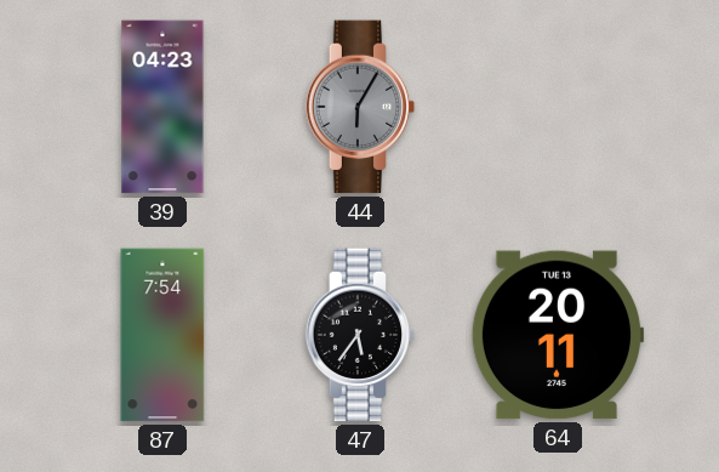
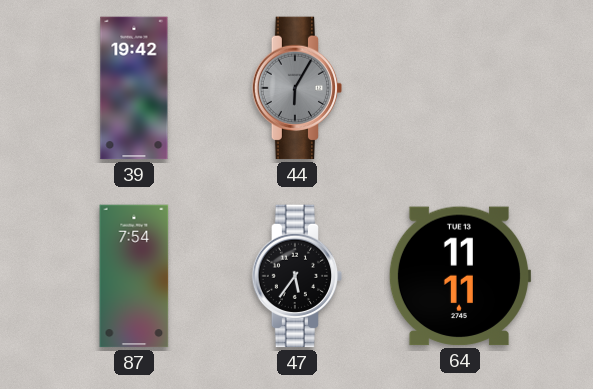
39: 04:23 -> 19:42
64: 20:11 -> 11:11
